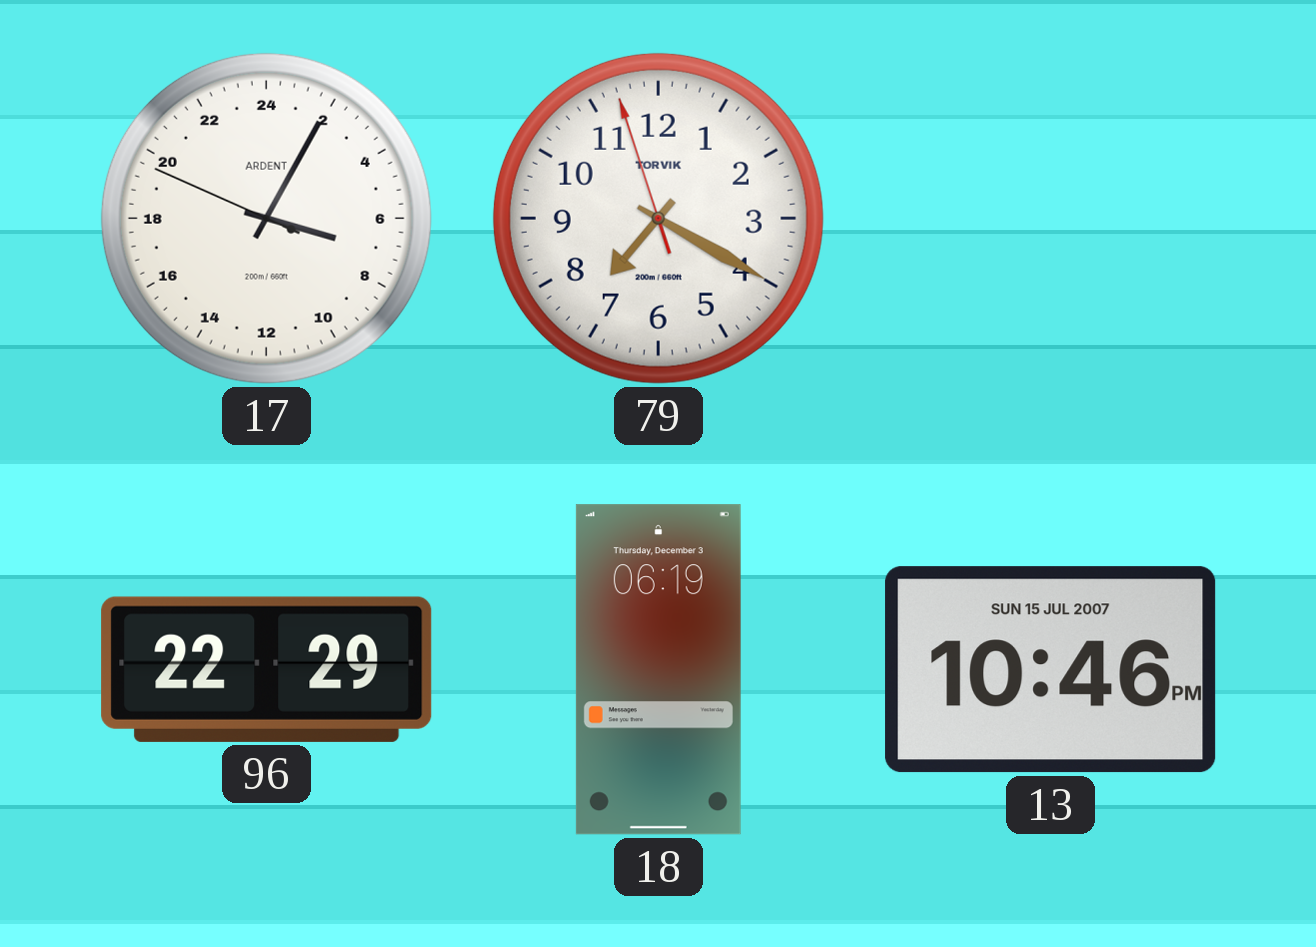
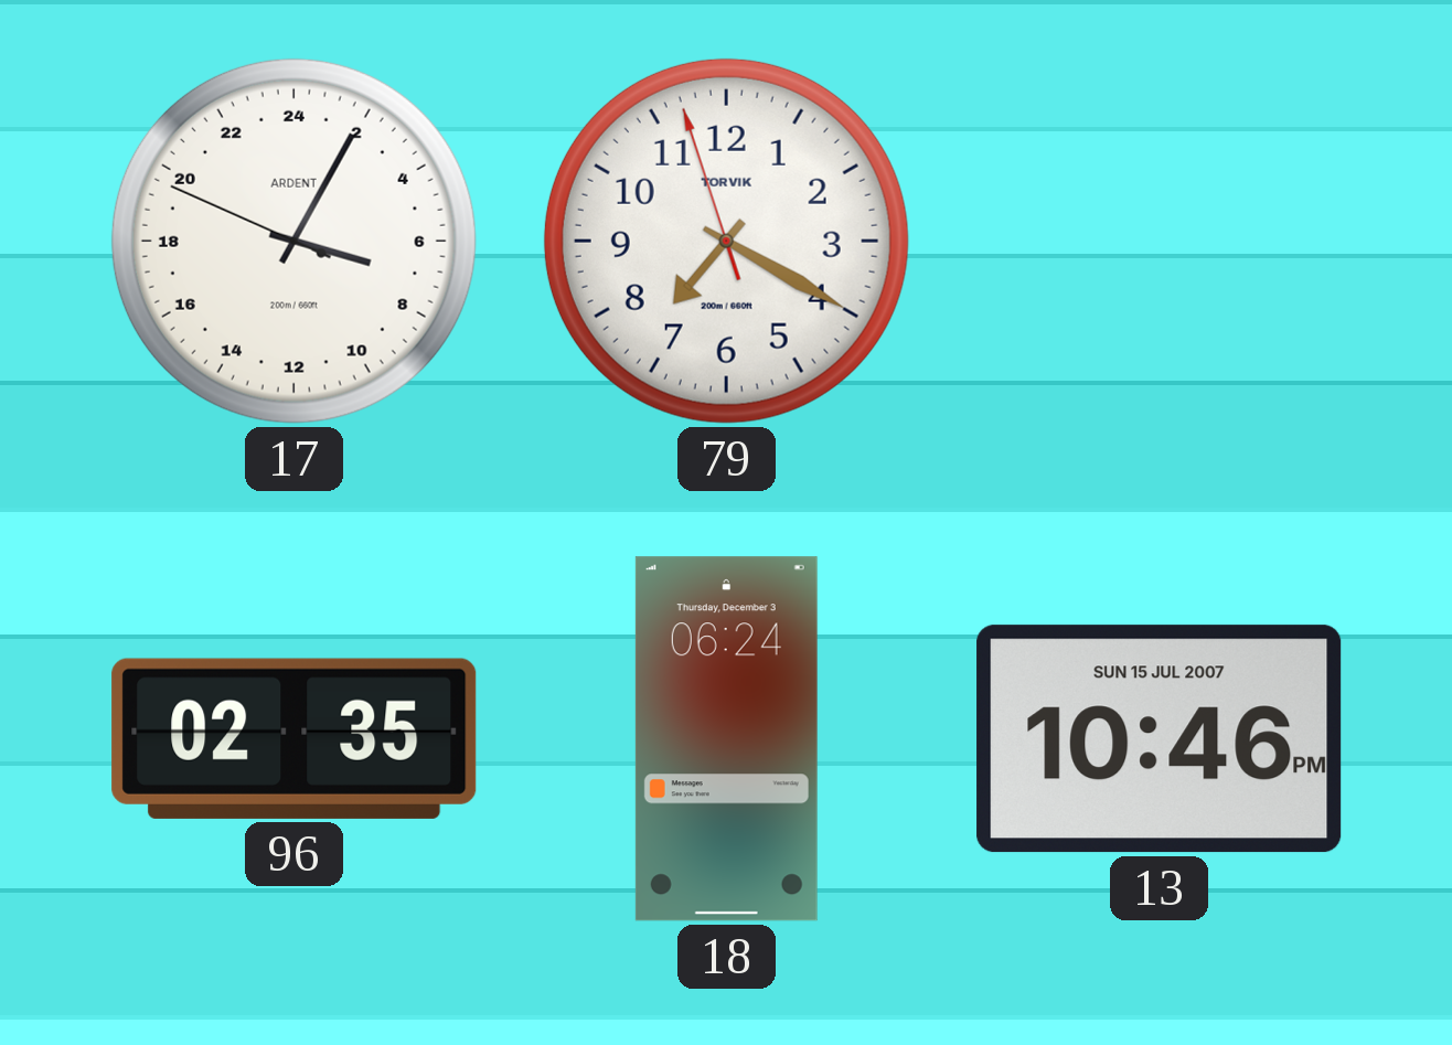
96: 22:29 -> 02:35
18: 06:19 -> 06:24
